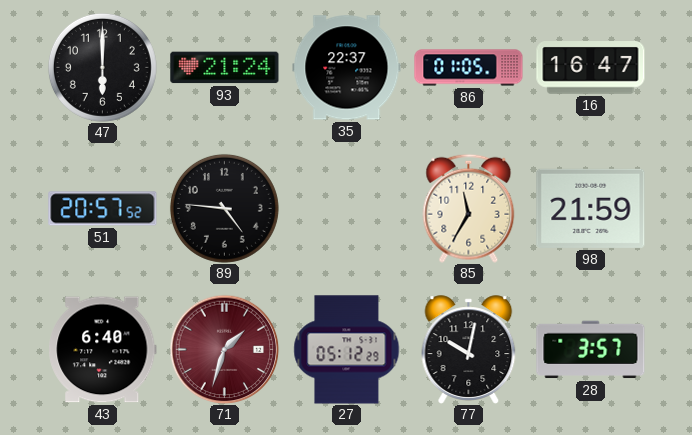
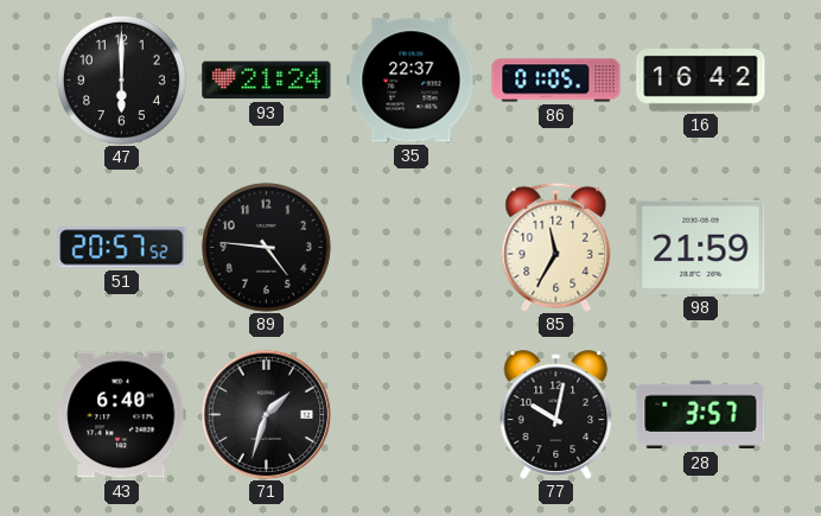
16: 16:47 -> 16:42
71 dial: burgundy -> black
27: 05:12 -> none
